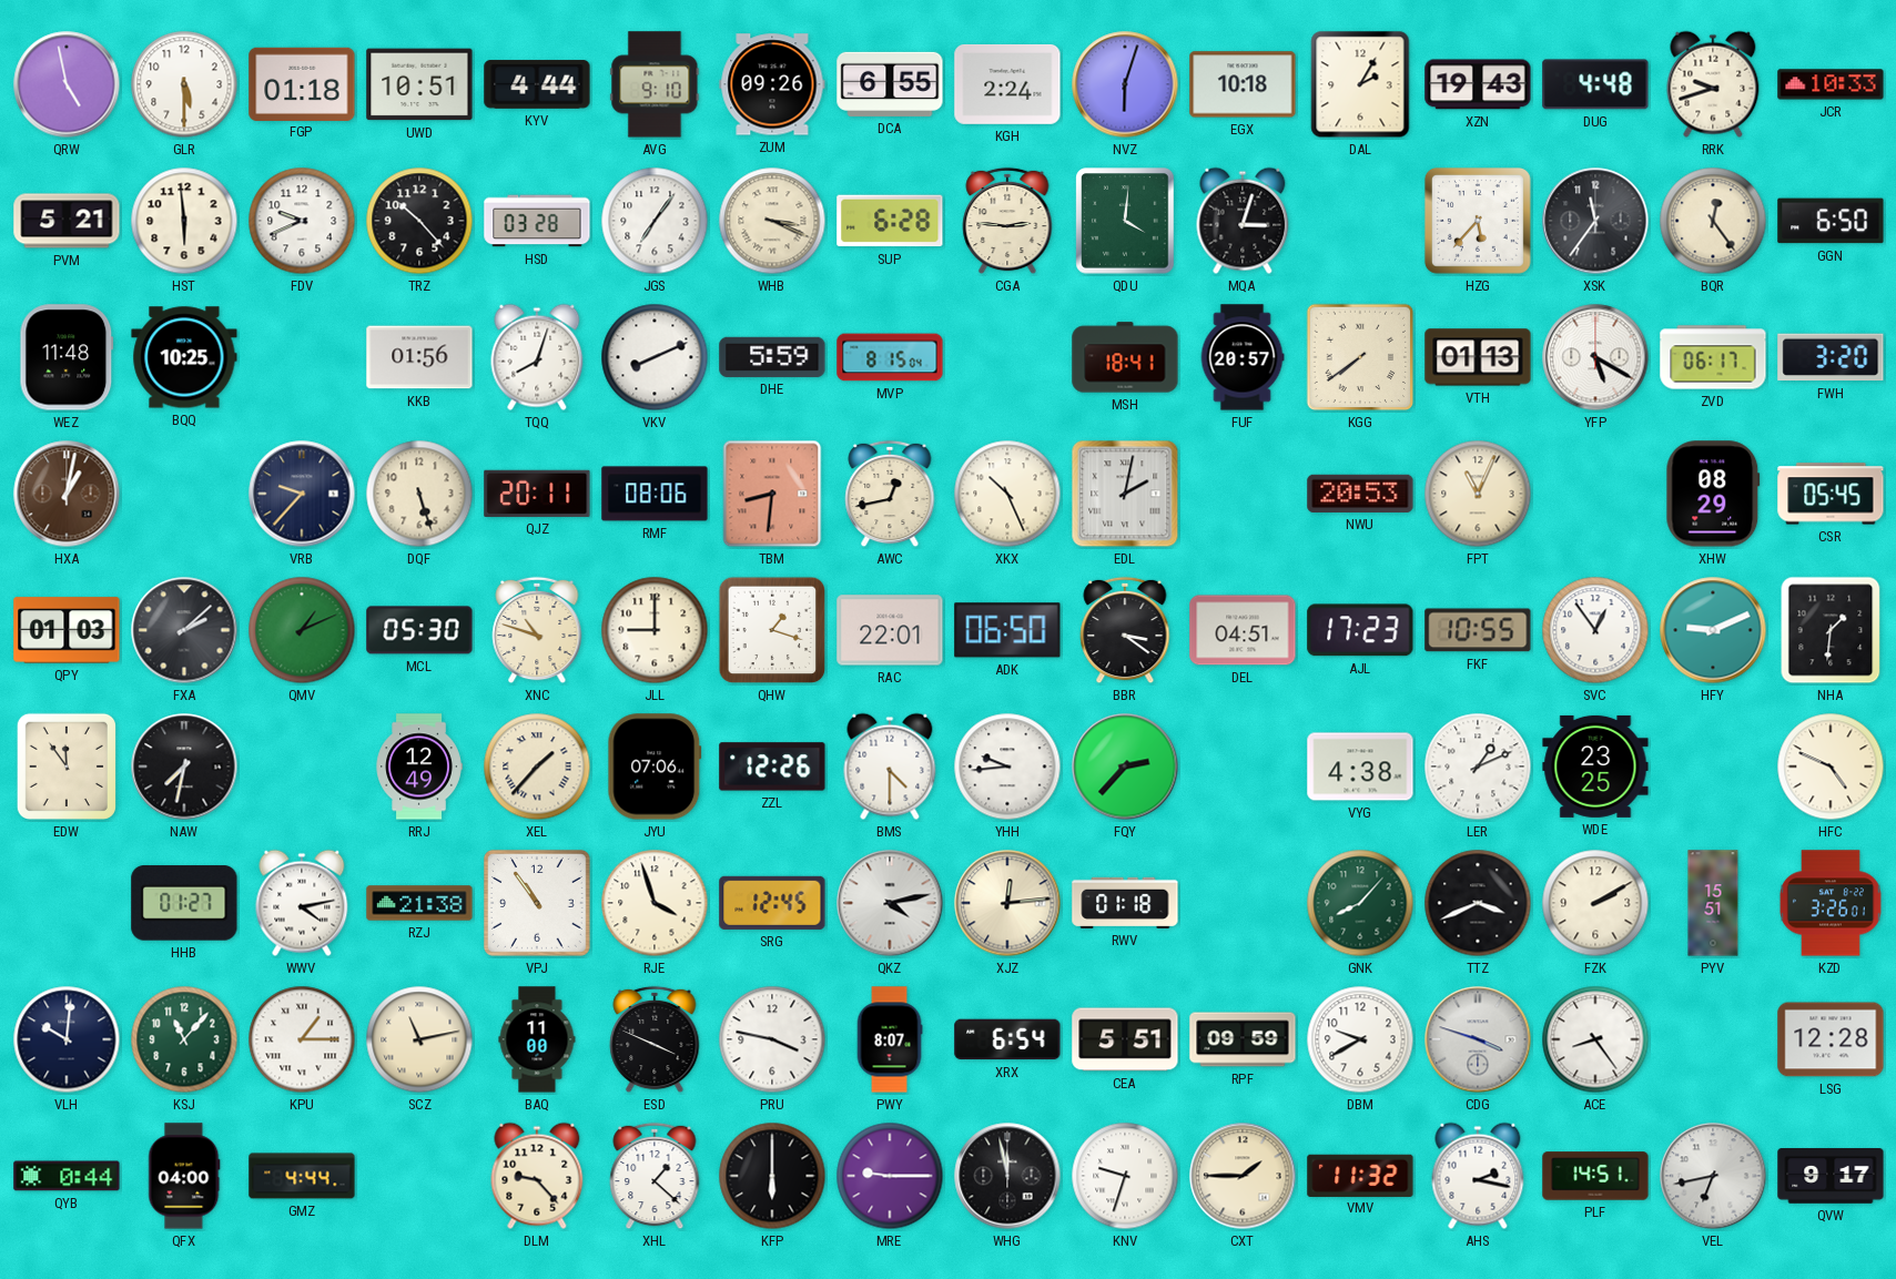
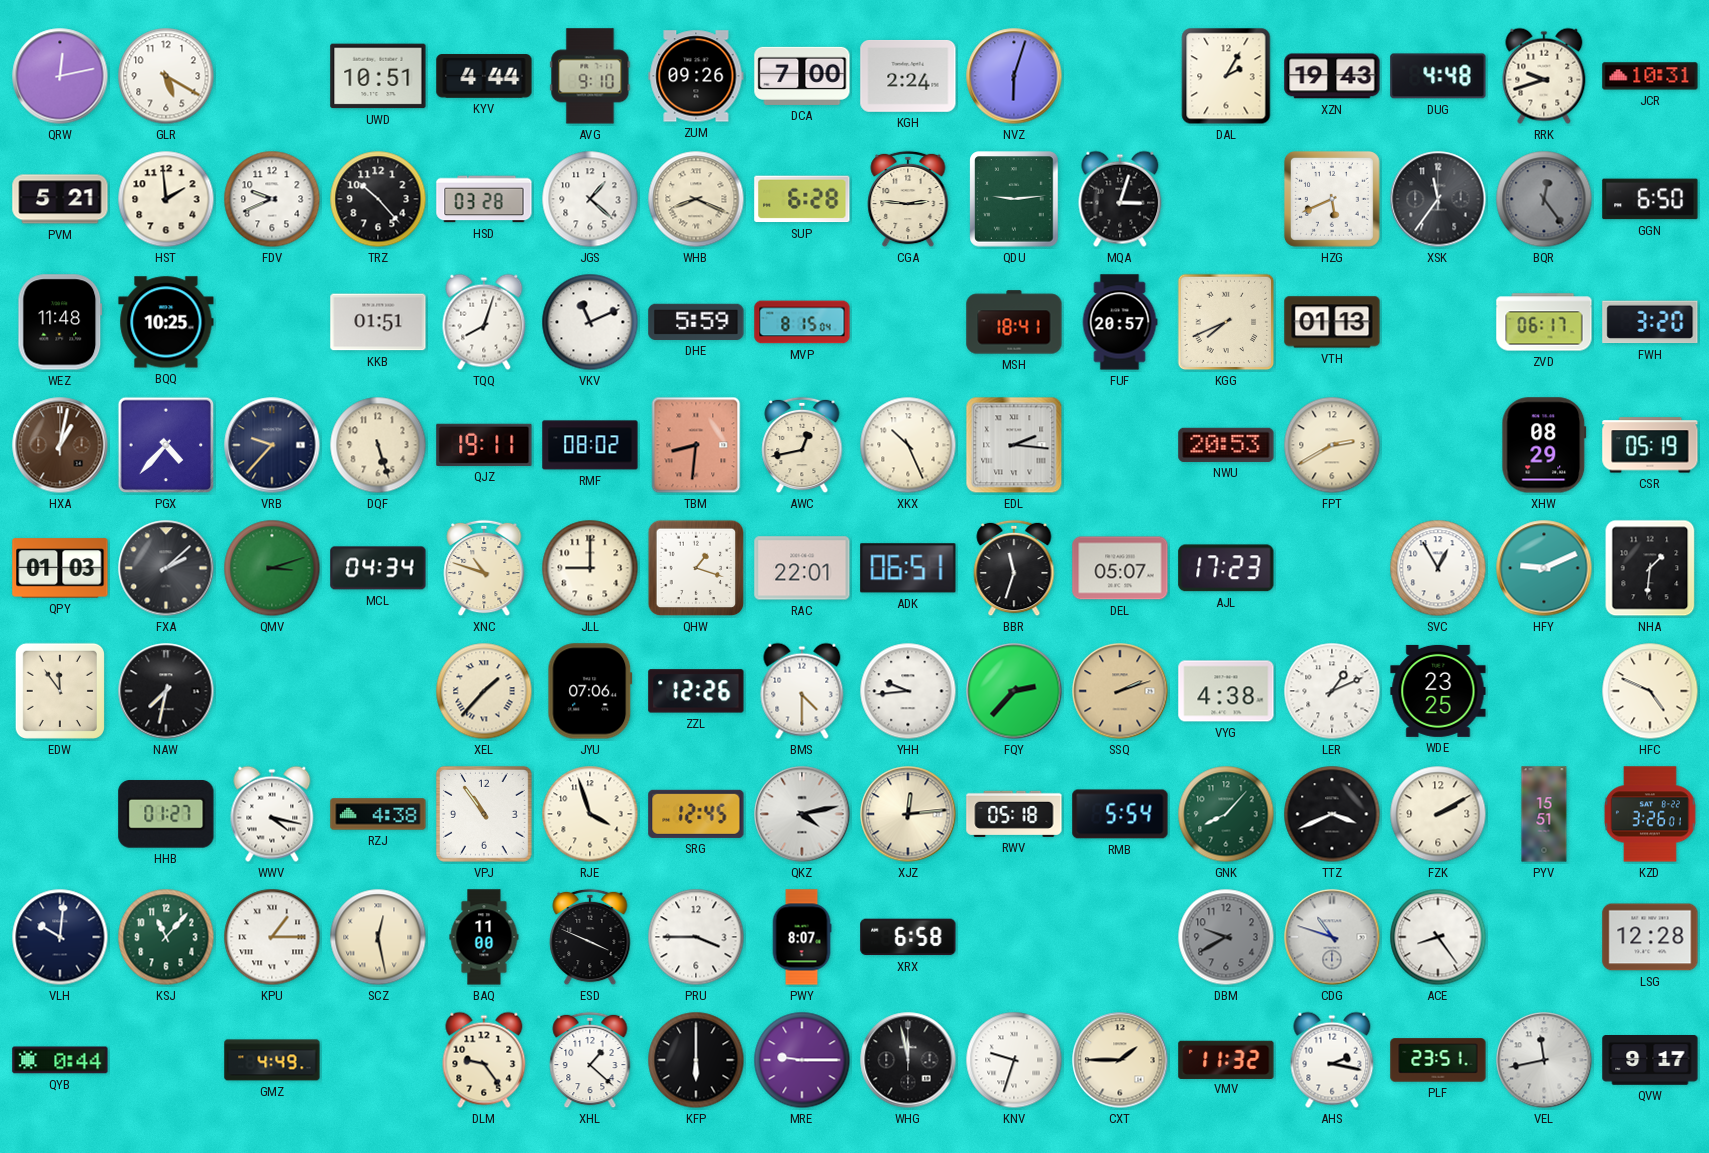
QRW: 4:58 -> 12:13
GLR: 5:30 -> 5:20
FGP: 01:18 -> none
DCA: 6:55 -> 7:00
EGX: 10:18 -> none
JCR: 10:33 -> 10:31
HST: 5:59 -> 1:59
JGS: 7:06 -> 1:22
WHB: 3:19 -> 8:19
QDU: 4:01 -> 9:14
HZG: 5:37 -> 5:41
BQR dial: cream -> grey
KKB: 01:56 -> 01:51
VKV: 8:11 -> 11:11
KGG: 7:39 -> 7:41
YFP: 5:20 -> none
PGX: none -> 4:37
QJZ: 20:11 -> 19:11
RMF: 08:06 -> 08:02
EDL: 2:02 -> 2:16
FPT: 11:04 -> 2:40
CSR: 05:45 -> 05:19
QMV: 1:11 -> 3:12
MCL: 05:30 -> 04:34
ADK: 06:50 -> 06:51
BBR: 3:21 -> 11:33
DEL: 04:51 -> 05:07
FKF: 10:55 -> none
SVC: 12:54 -> 12:55
RRJ: 12:49 -> none
SSQ: none -> 2:12
WWV: 4:13 -> 4:17
RZJ: 21:38 -> 4:38
RWV: 01:18 -> 05:18
RMB: none -> 5:54
SCZ: 11:13 -> 12:28
PRU: 3:47 -> 3:45
XRX: 6:54 -> 6:58
CEA: 5:51 -> none
RPF: 09:59 -> none
DBM dial: white -> grey
CDG: 3:48 -> 10:48
QFX: 04:00 -> none
GMZ: 4:44 -> 4:49
DLM: 9:23 -> 9:24
PLF: 14:51 -> 23:51
VEL: 6:43 -> 11:43
